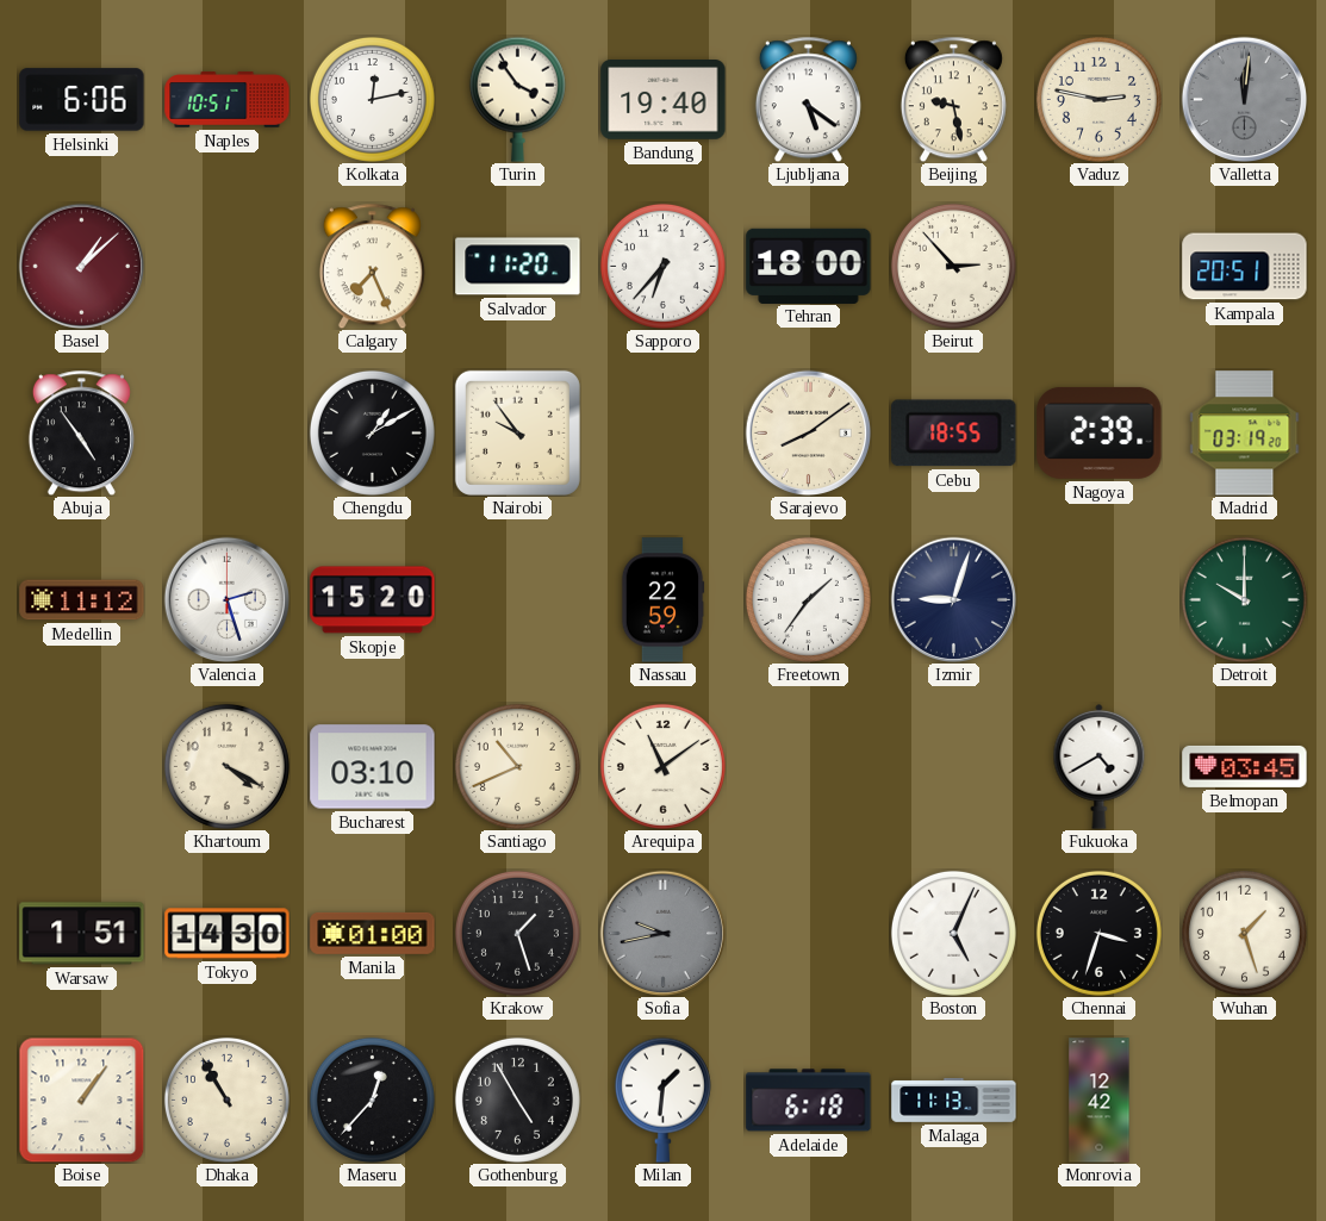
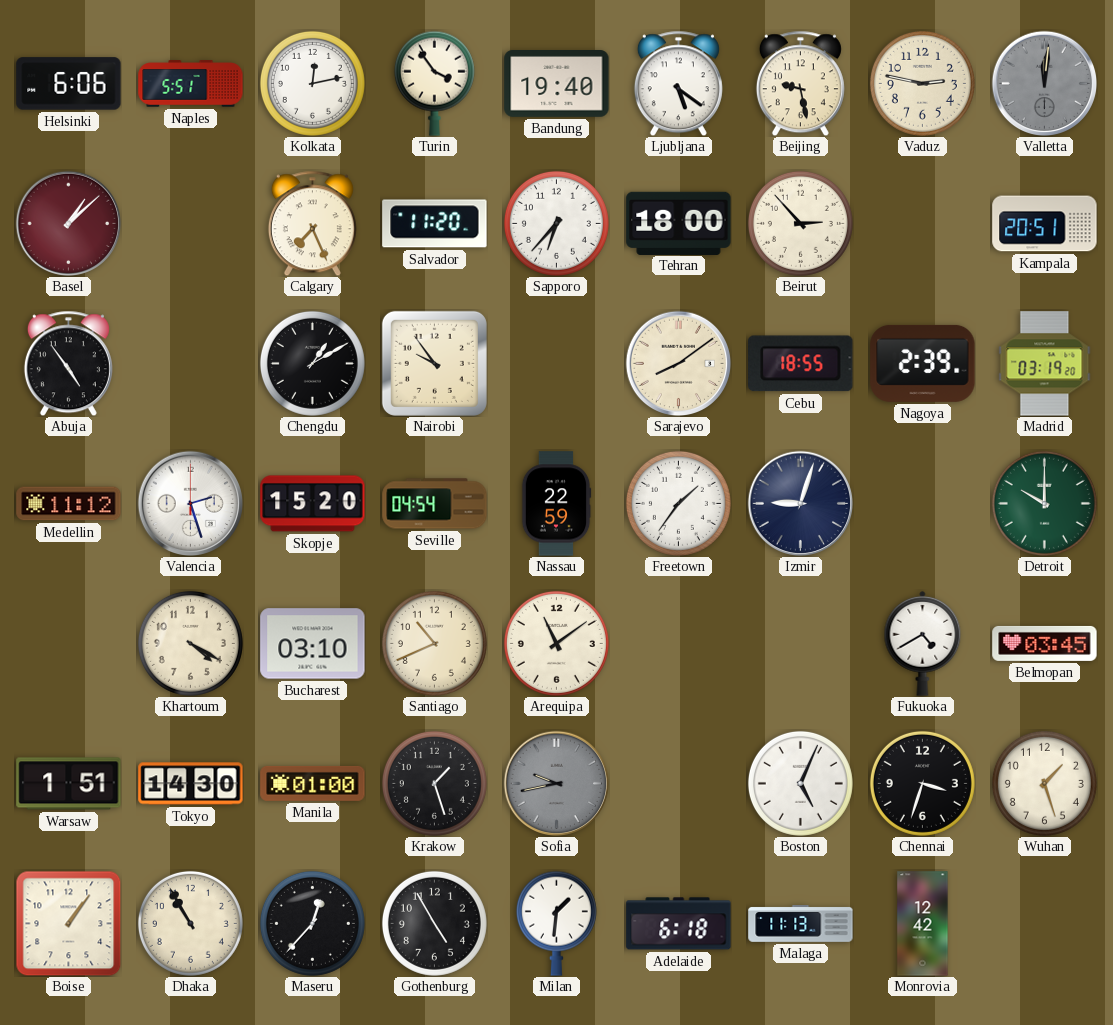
Naples: 10:51 -> 5:51
Seville: none -> 04:54
